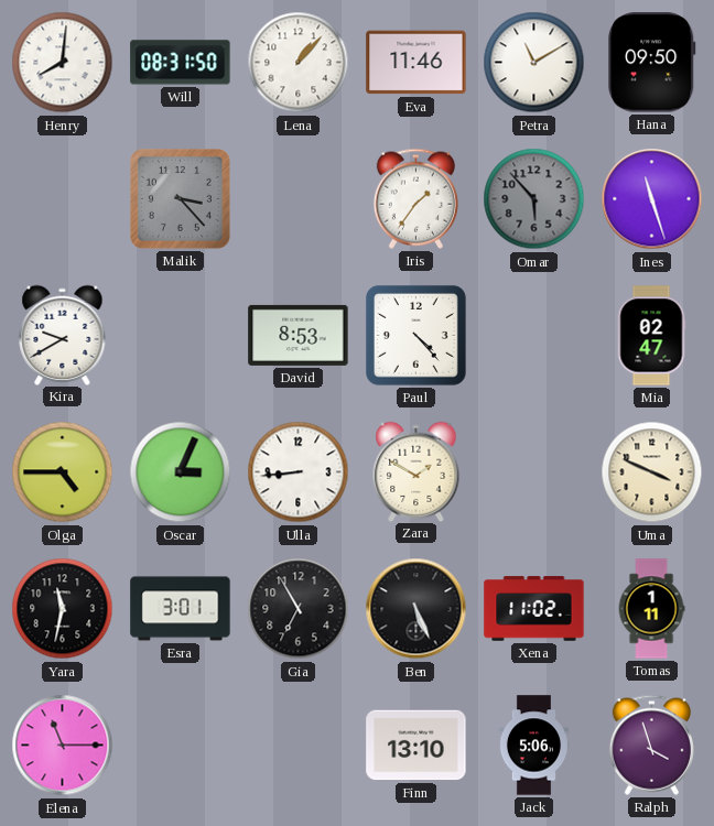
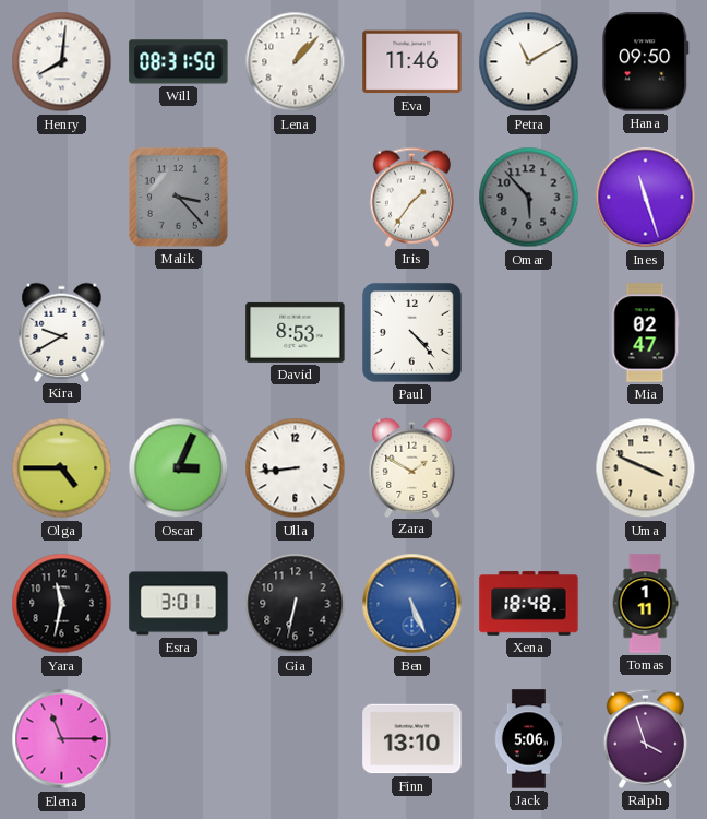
Gia: 6:55 -> 6:32
Ben dial: black -> blue
Xena: 11:02 -> 18:48
